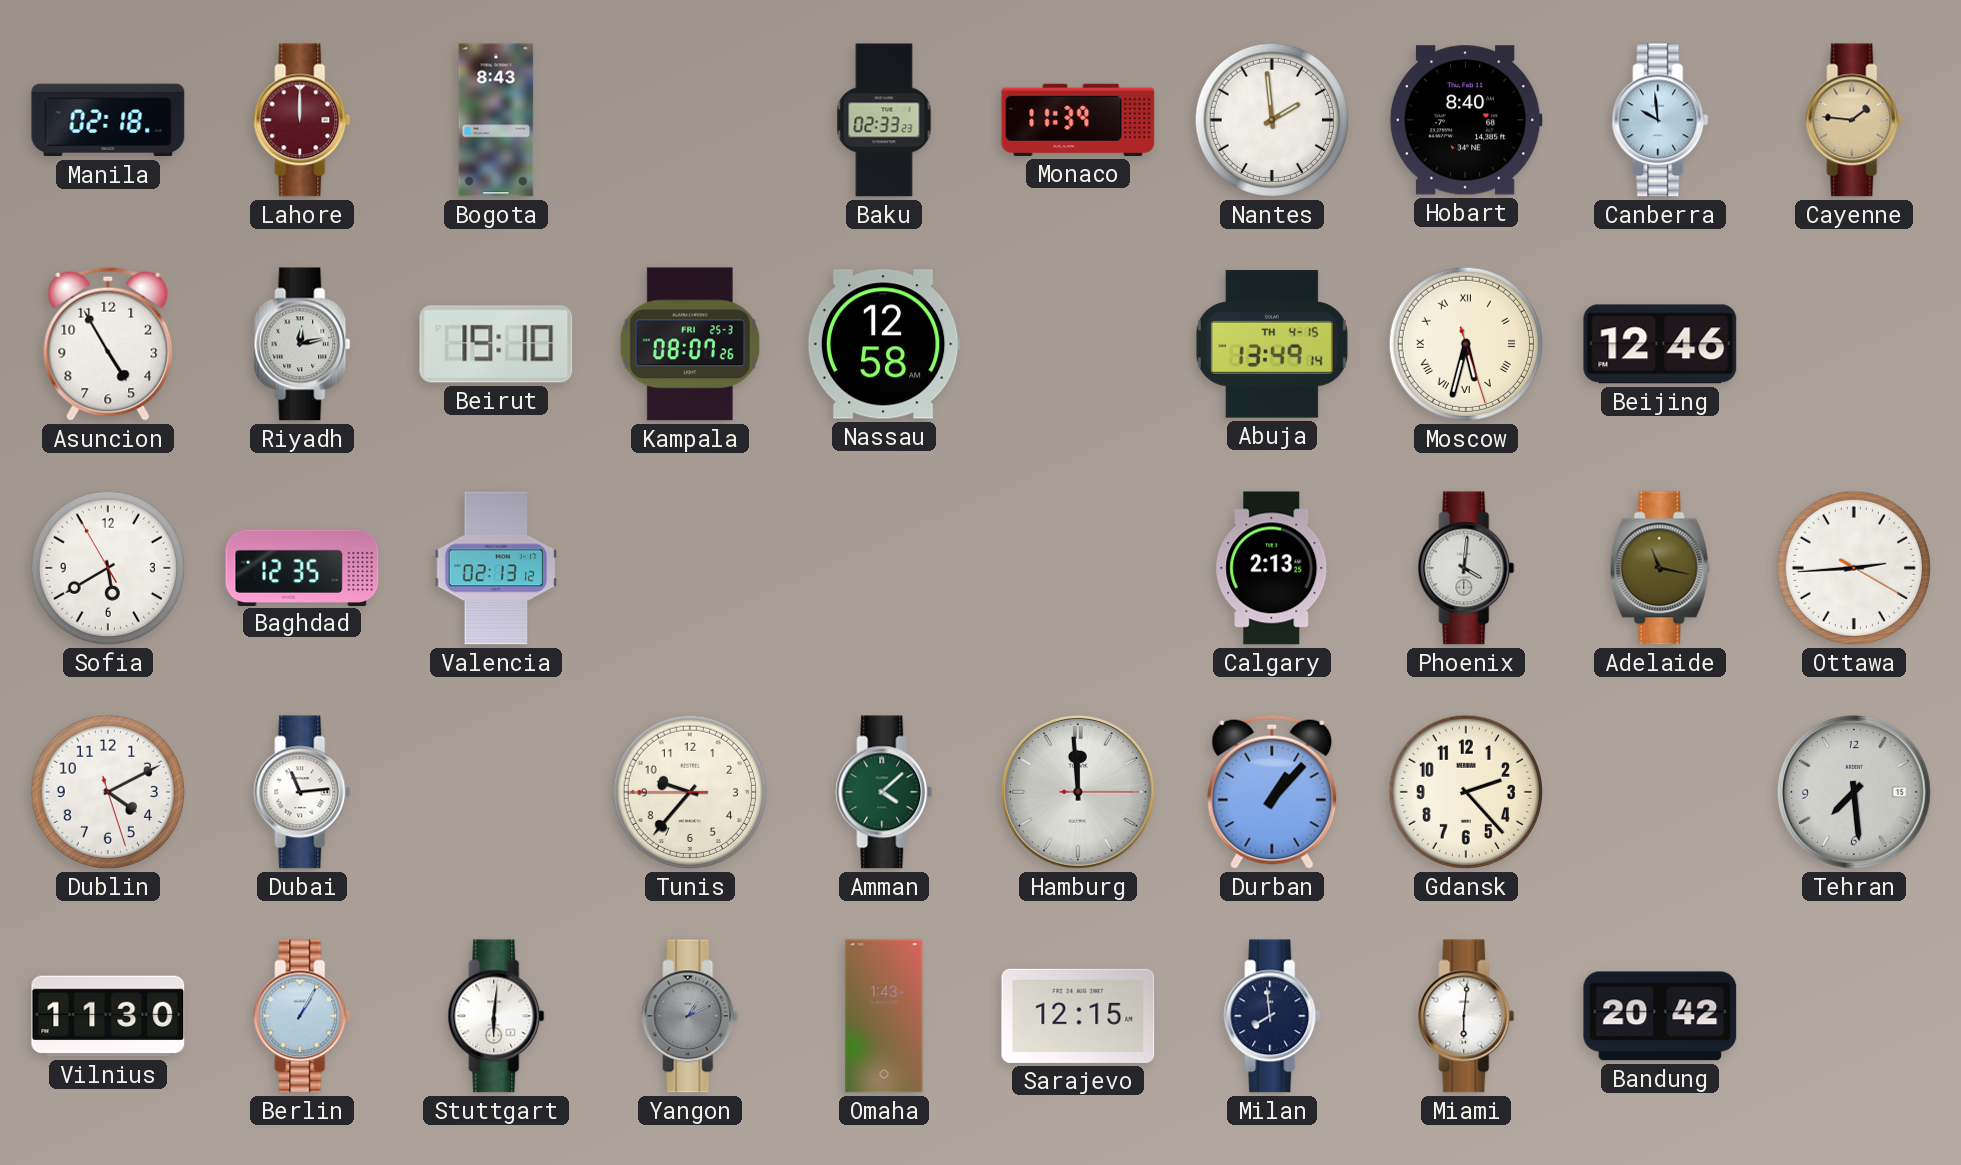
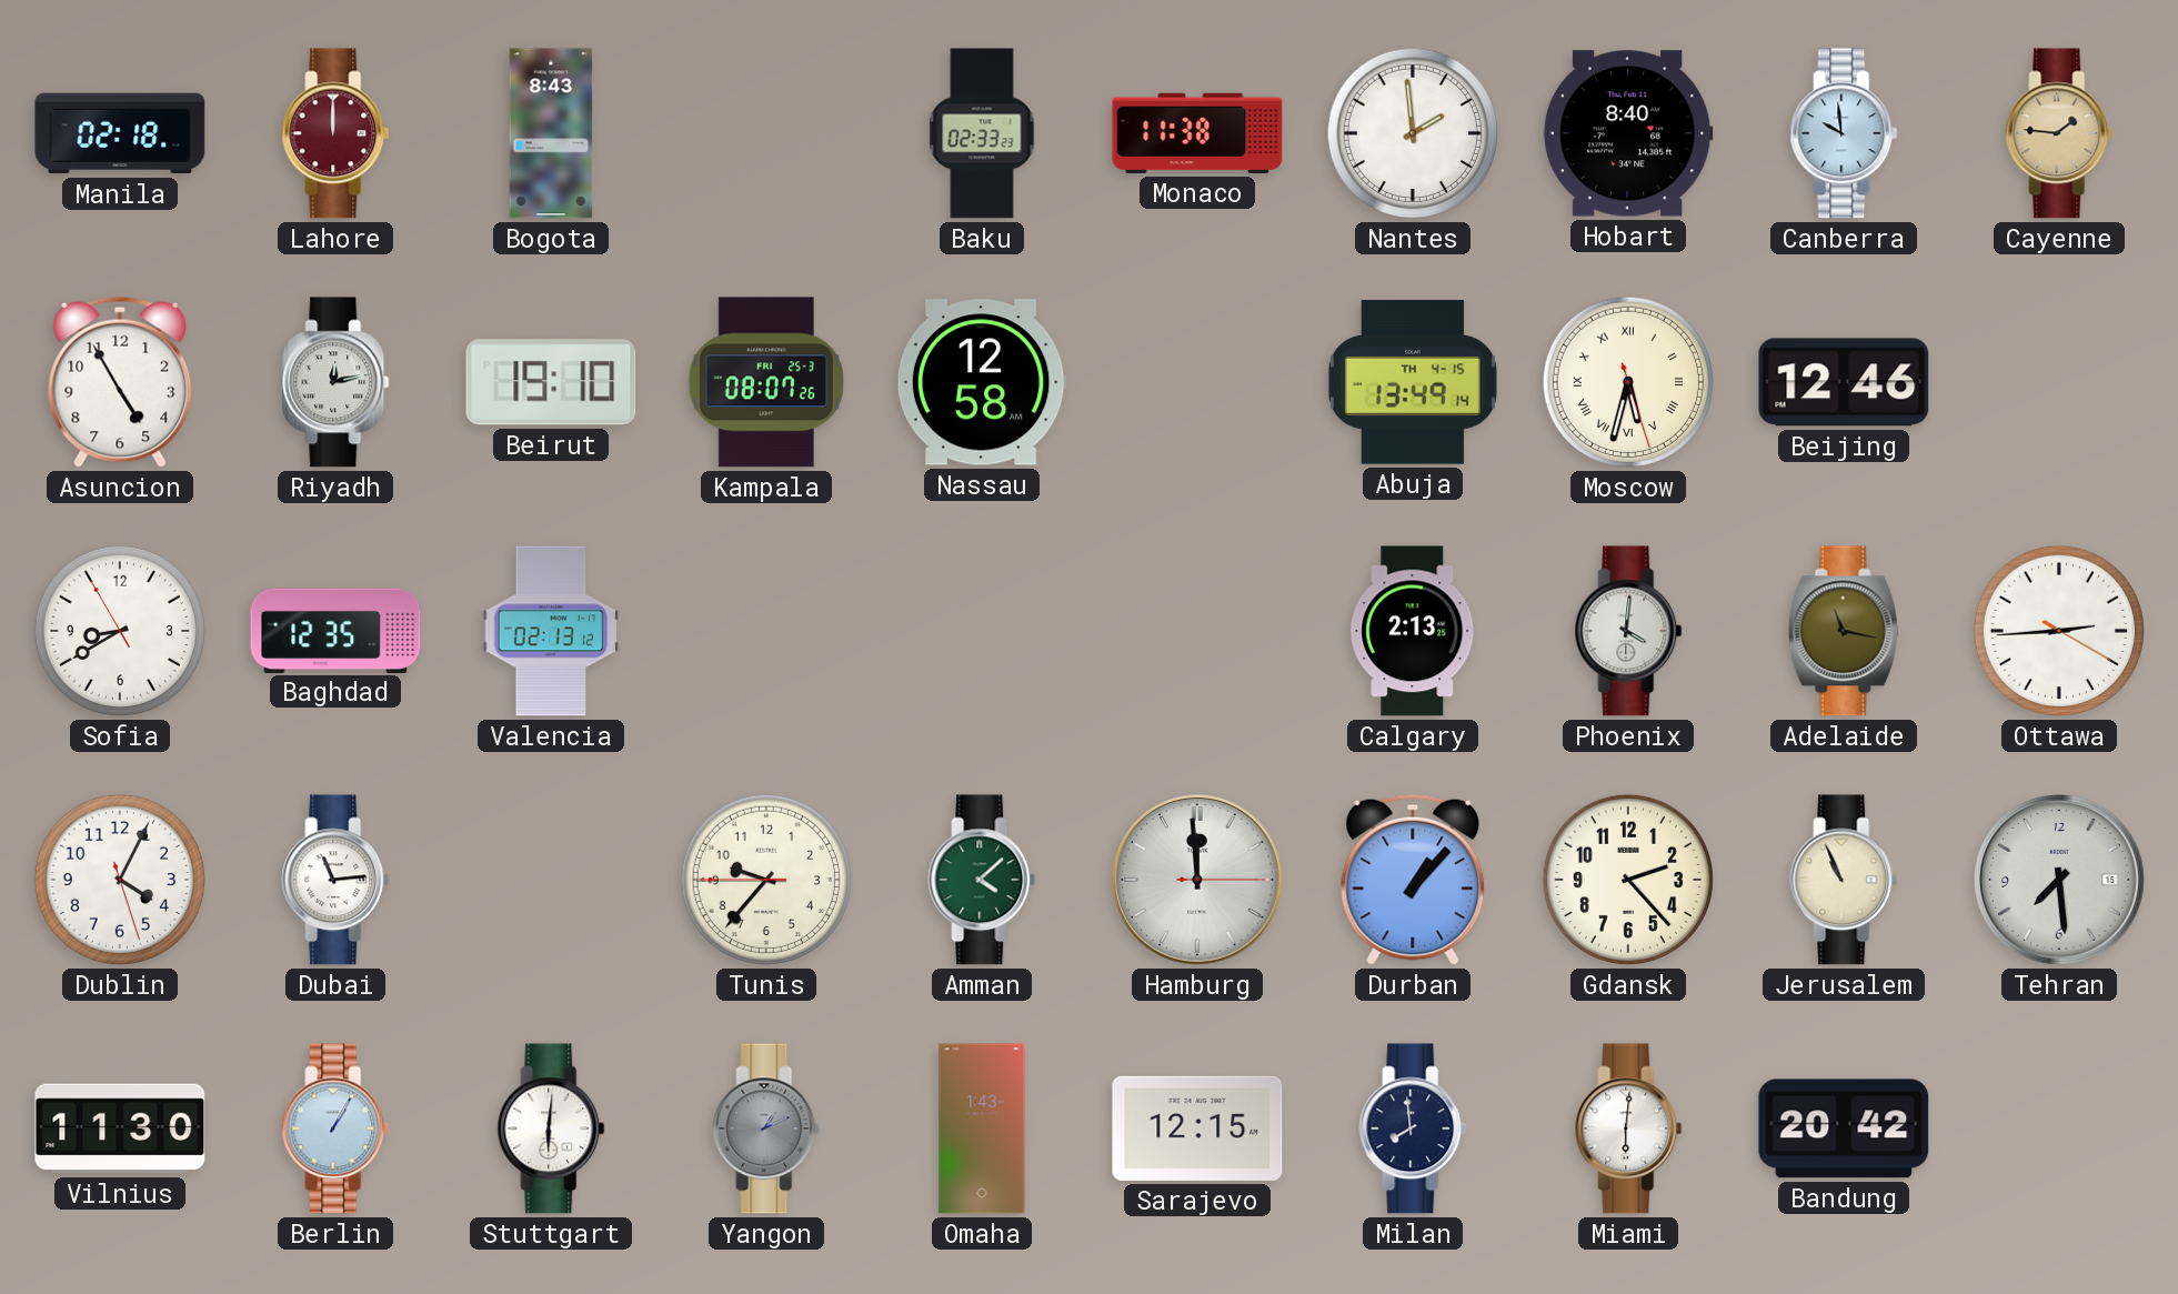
Monaco: 11:39 -> 11:38
Sofia: 5:39 -> 8:39
Dublin: 4:10 -> 4:04
Jerusalem: none -> 10:56
